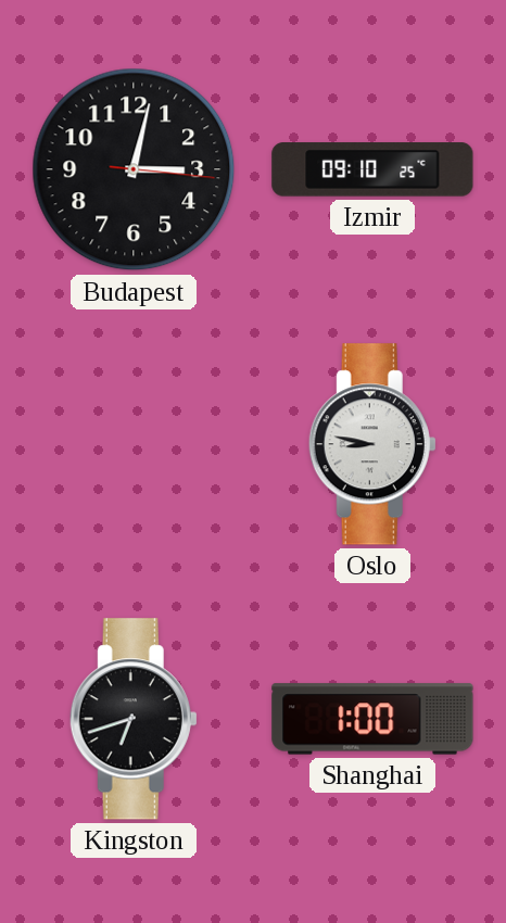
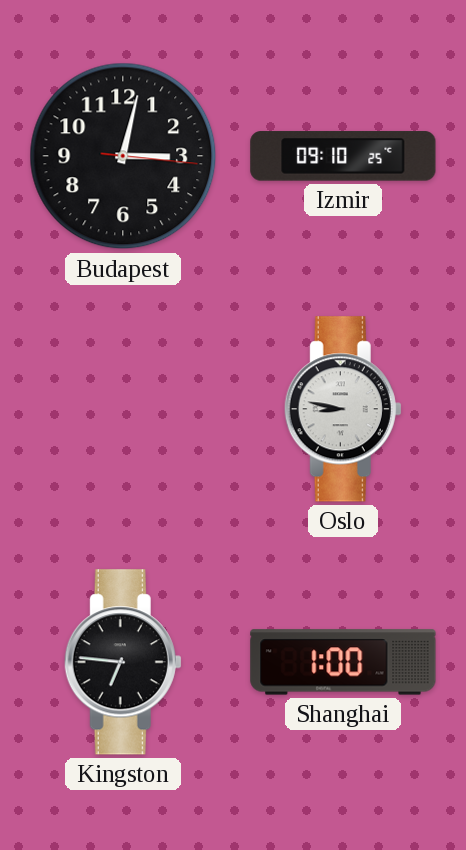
Kingston: 6:42 -> 6:46
